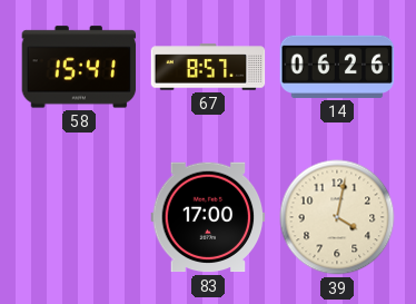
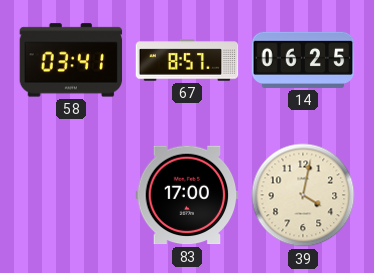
58: 15:41 -> 03:41
14: 06:26 -> 06:25
